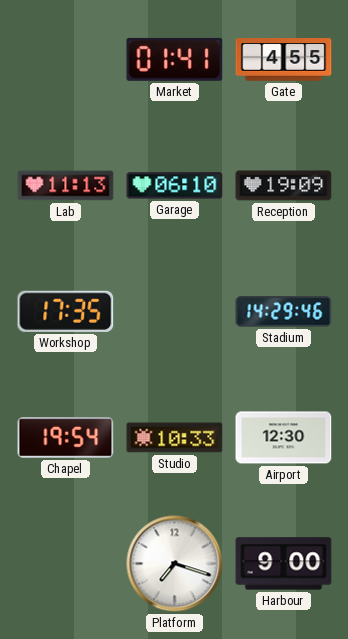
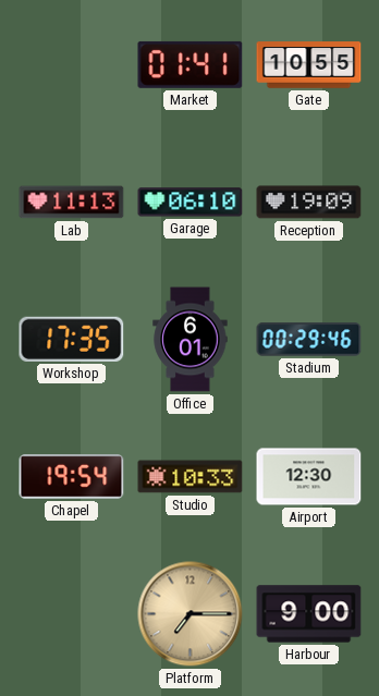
Gate: 4:55 -> 10:55
Office: none -> 6:01
Stadium: 14:29 -> 00:29
Platform: 7:18 -> 7:15
Platform dial: white -> champagne
